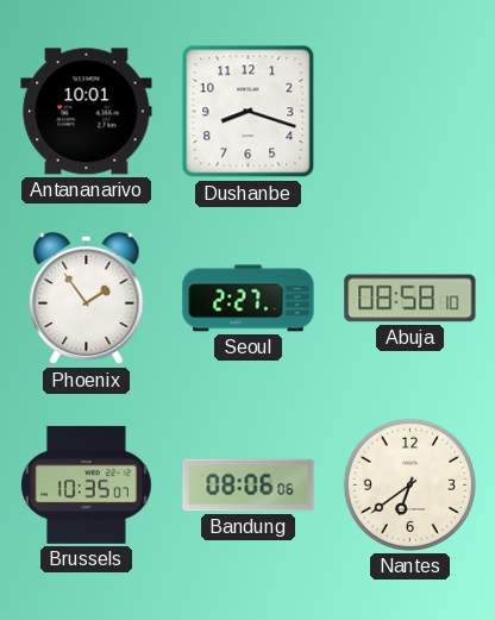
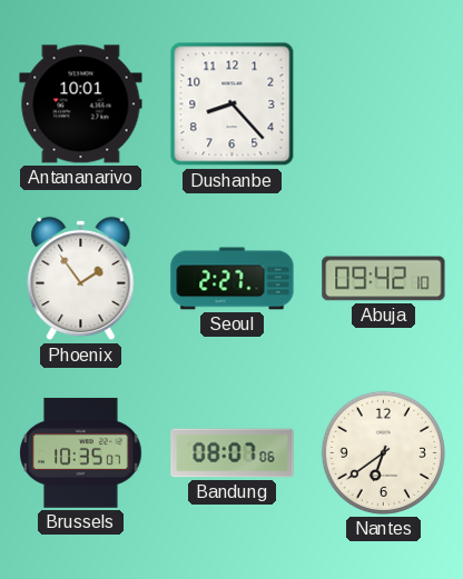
Dushanbe: 8:18 -> 8:23
Abuja: 08:58 -> 09:42
Bandung: 08:06 -> 08:07
